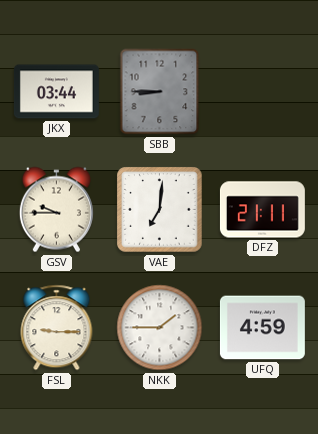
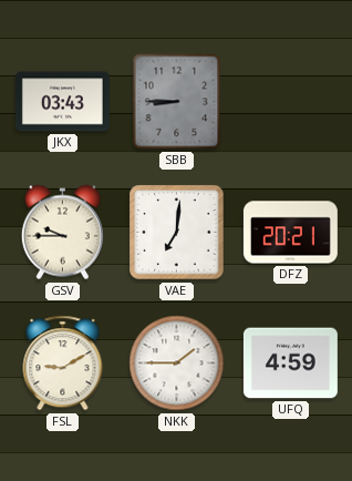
JKX: 03:44 -> 03:43
DFZ: 21:11 -> 20:21
FSL: 9:15 -> 9:10
